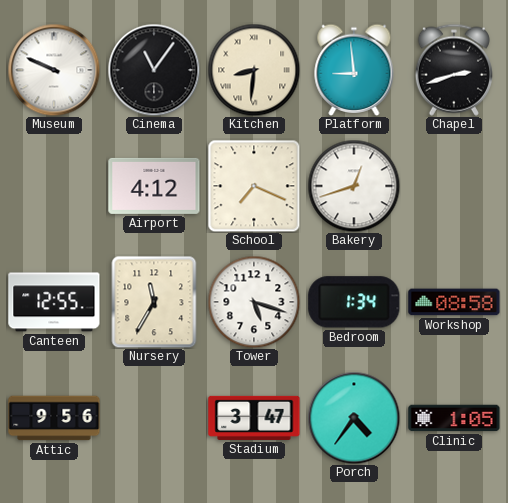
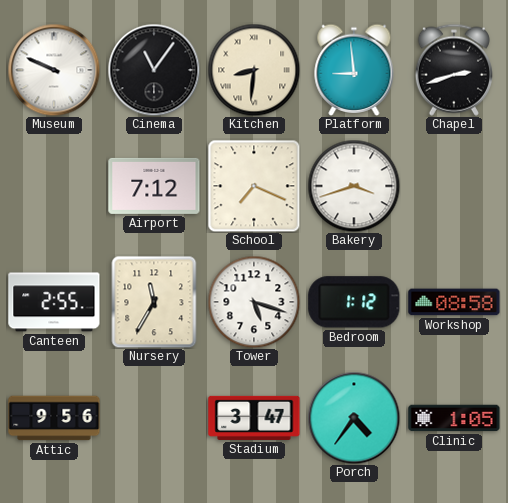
Airport: 4:12 -> 7:12
Bakery: 12:42 -> 3:42
Canteen: 12:55 -> 2:55
Bedroom: 1:34 -> 1:12
